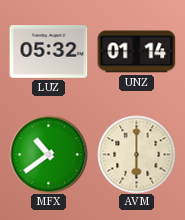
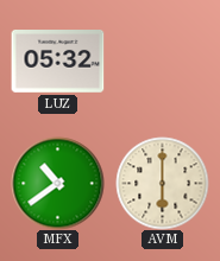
UNZ: 01:14 -> none
